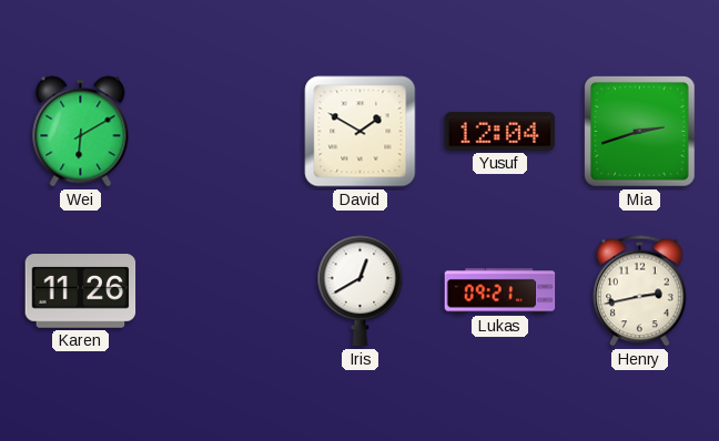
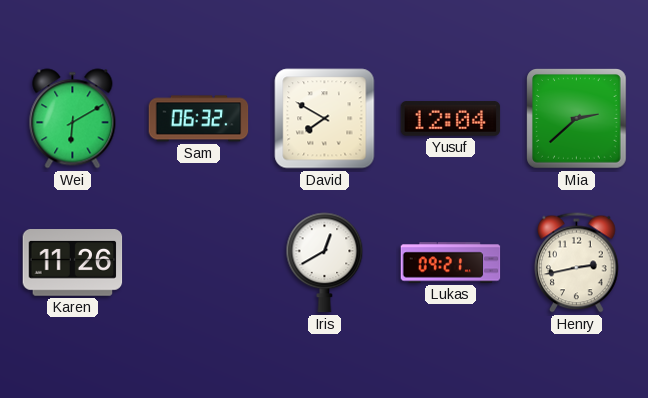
Sam: none -> 06:32
David: 1:50 -> 7:50
Mia: 2:42 -> 2:38
